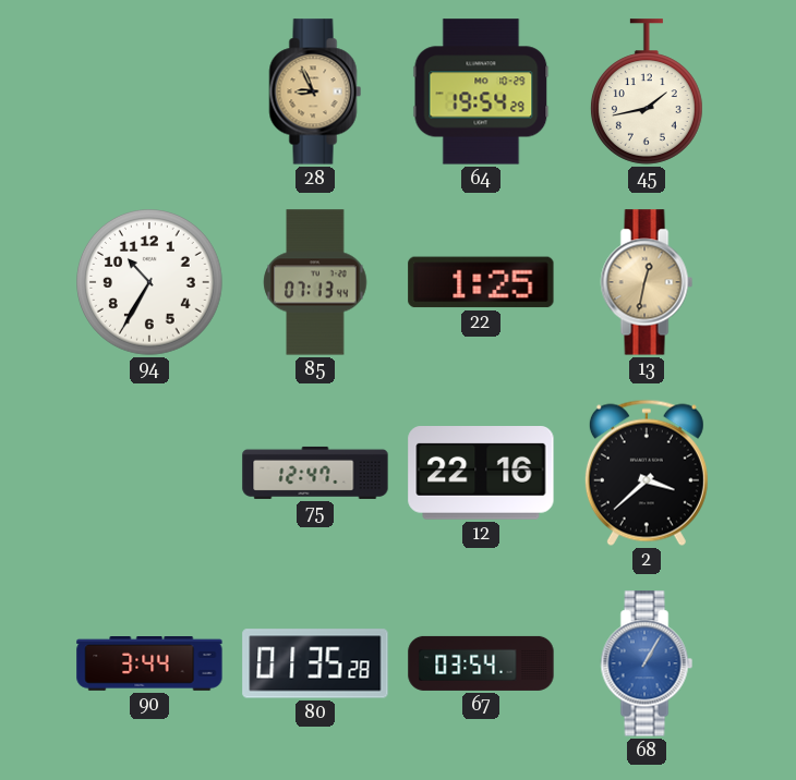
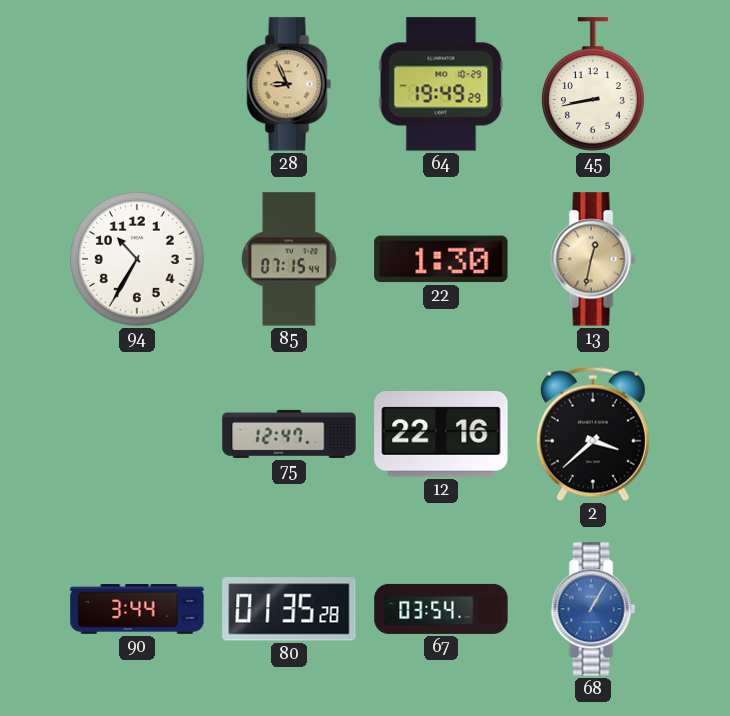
64: 19:54 -> 19:49
45: 1:43 -> 8:43
85: 07:13 -> 07:15
22: 1:25 -> 1:30
